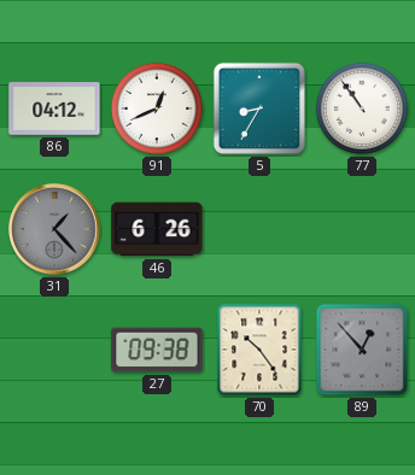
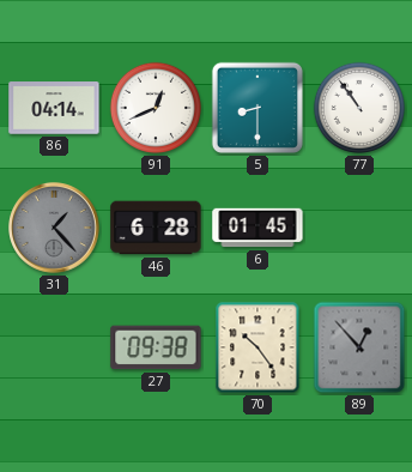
86: 04:12 -> 04:14
5: 8:35 -> 8:30
46: 6:26 -> 6:28
6: none -> 01:45
